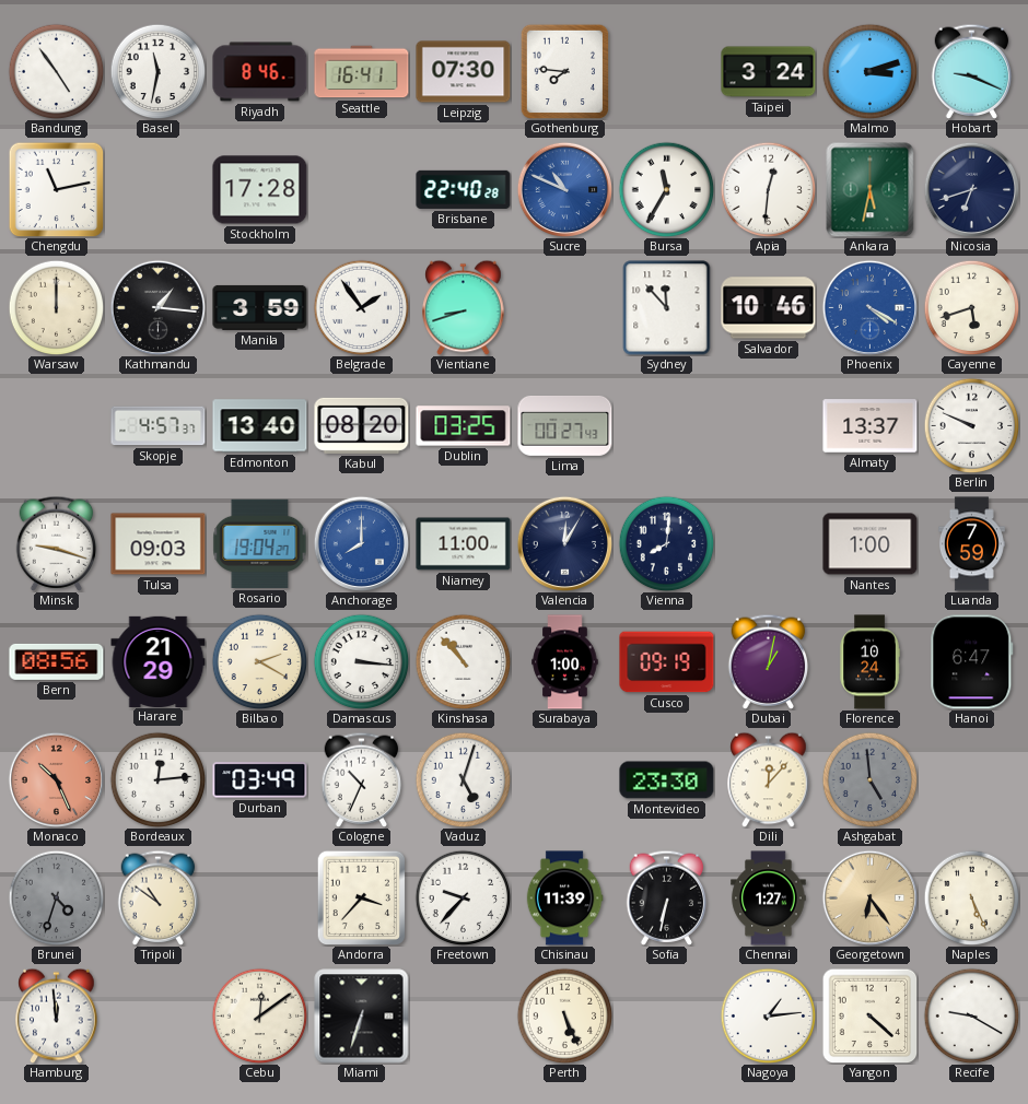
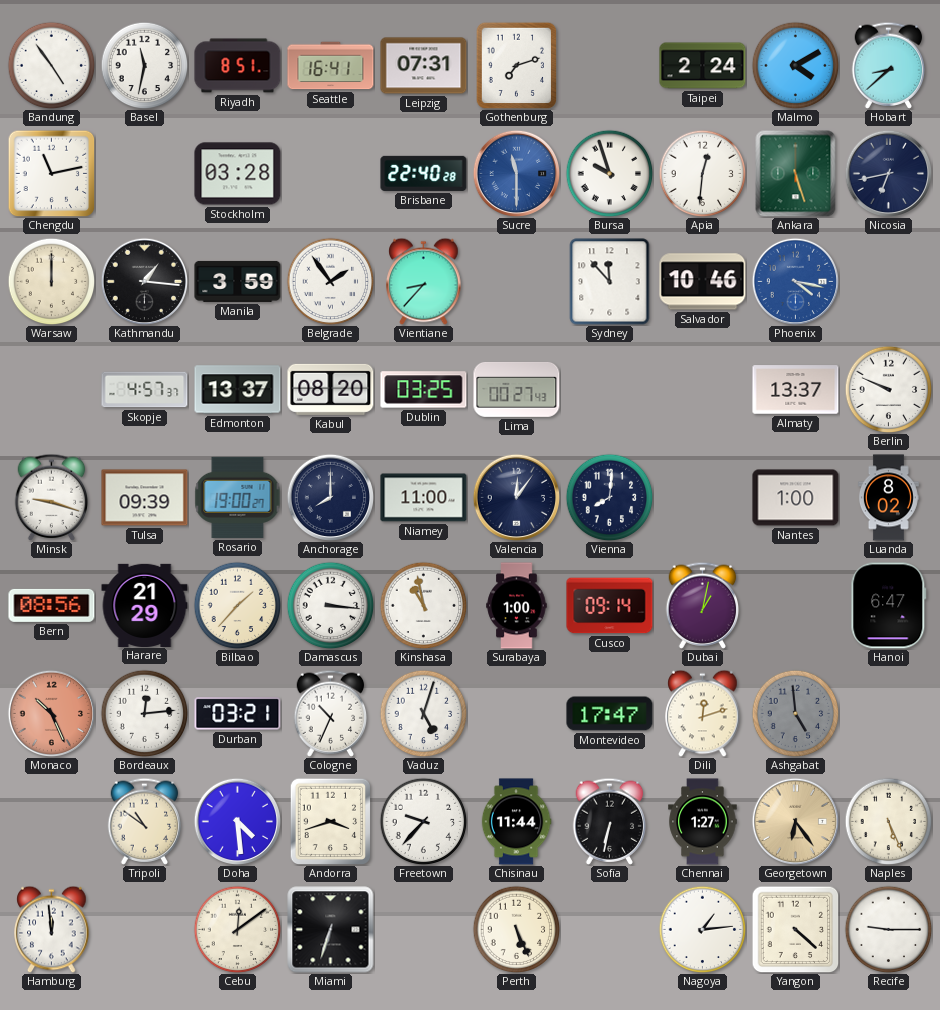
Riyadh: 8:46 -> 8:51
Leipzig: 07:30 -> 07:31
Gothenburg: 7:46 -> 7:12
Taipei: 3:24 -> 2:24
Malmo: 3:12 -> 4:10
Hobart: 9:19 -> 8:38
Stockholm: 17:28 -> 03:28
Sucre: 10:49 -> 11:30
Bursa: 11:35 -> 9:57
Ankara: 5:32 -> 5:27
Nicosia: 6:42 -> 6:43
Vientiane: 8:42 -> 8:37
Phoenix: 4:20 -> 4:17
Cayenne: 5:42 -> none
Edmonton: 13:40 -> 13:37
Tulsa: 09:03 -> 09:39
Rosario: 19:04 -> 19:00
Anchorage dial: blue -> navy
Valencia: 12:05 -> 12:06
Luanda: 7:59 -> 8:02
Bilbao: 2:20 -> 1:37
Kinshasa: 10:53 -> 10:58
Cusco: 09:19 -> 09:14
Florence: 10:24 -> none
Durban: 03:49 -> 03:21
Montevideo: 23:30 -> 17:47
Dili: 12:07 -> 12:12
Brunei: 4:33 -> none
Doha: none -> 4:29
Andorra: 3:37 -> 3:42
Chisinau: 11:39 -> 11:44
Recife: 9:20 -> 9:15
